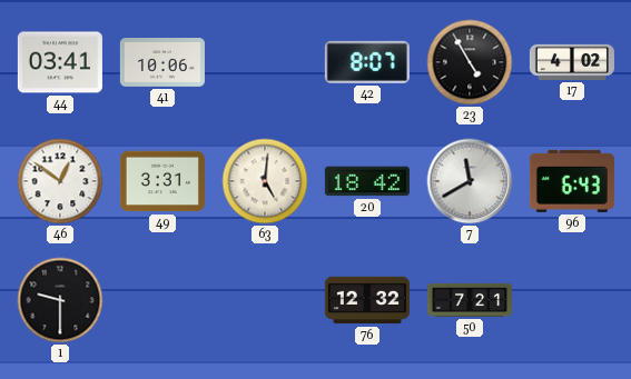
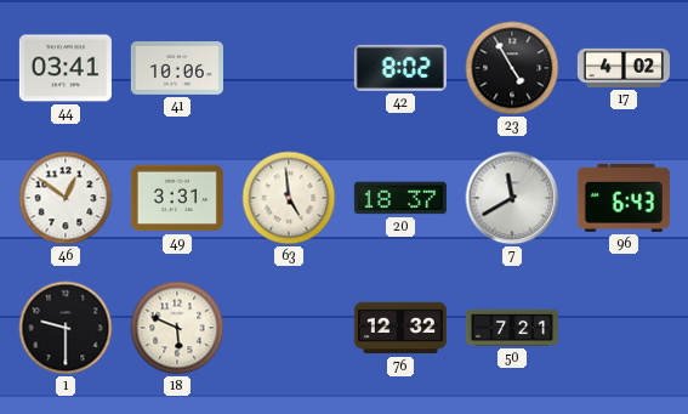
42: 8:07 -> 8:02
63: 5:01 -> 4:59
20: 18:42 -> 18:37
18: none -> 5:49
